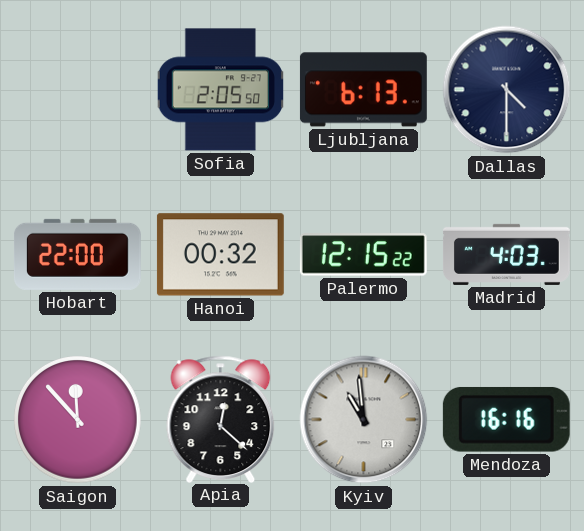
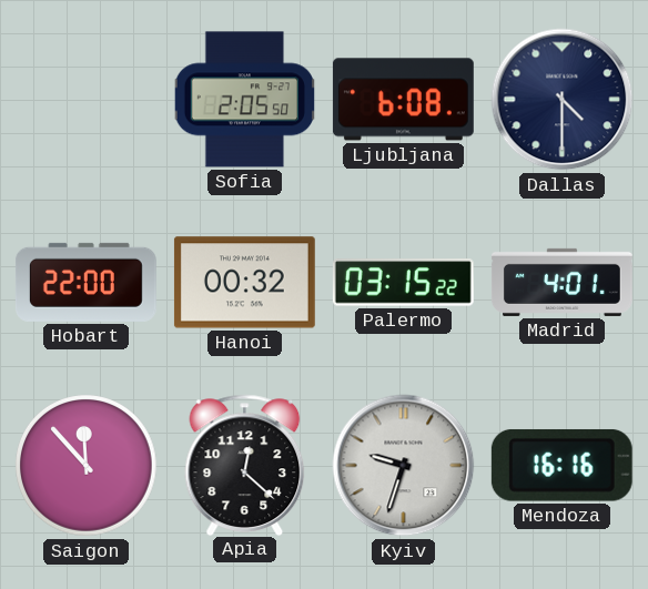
Ljubljana: 6:13 -> 6:08
Palermo: 12:15 -> 03:15
Madrid: 4:03 -> 4:01
Kyiv: 10:59 -> 9:33
